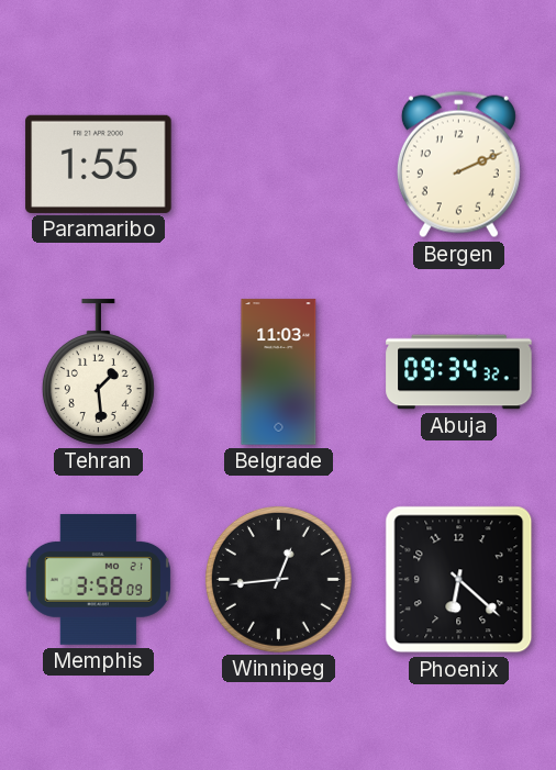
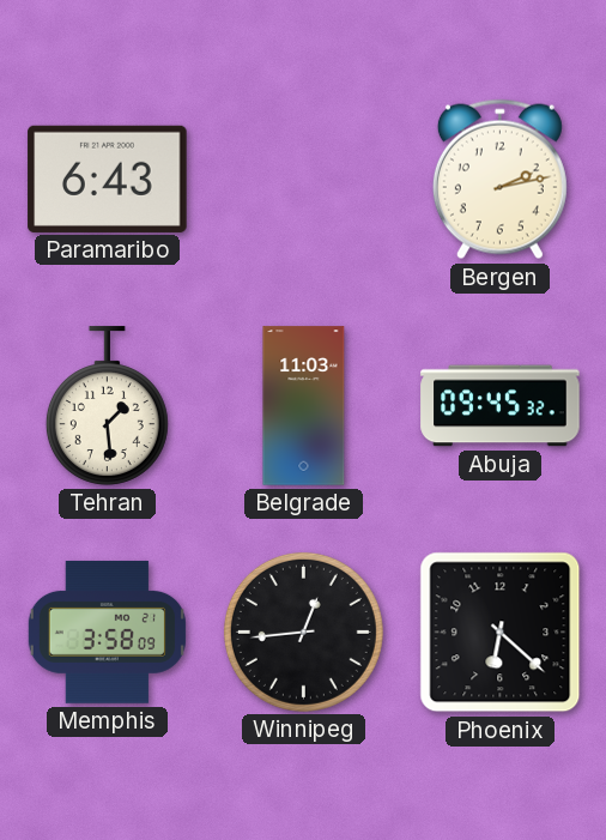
Paramaribo: 1:55 -> 6:43
Bergen: 2:11 -> 2:13
Abuja: 09:34 -> 09:45
